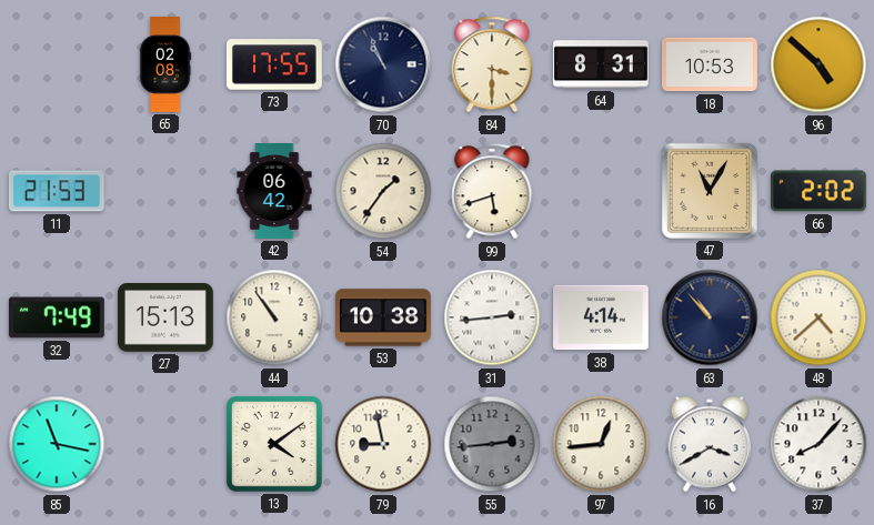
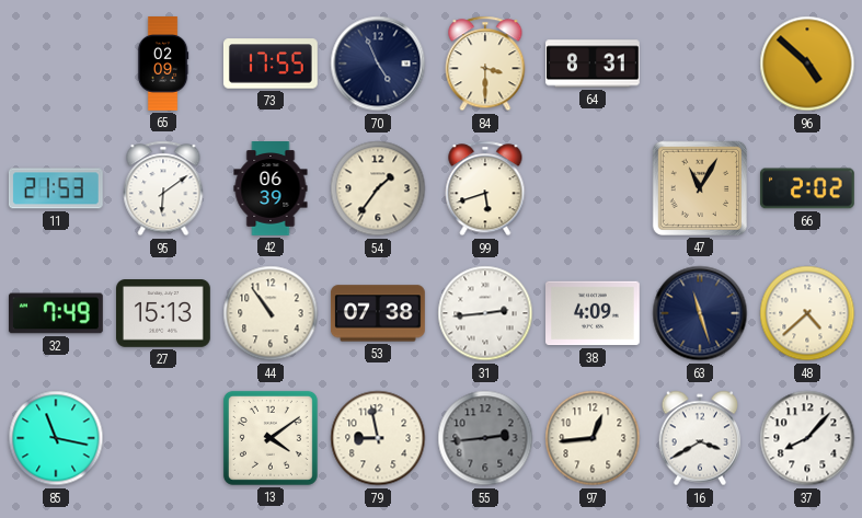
65: 02:08 -> 02:09
70: 10:56 -> 4:56
18: 10:53 -> none
95: none -> 6:09
42: 06:42 -> 06:39
53: 10:38 -> 07:38
38: 4:14 -> 4:09
63: 10:53 -> 11:27
